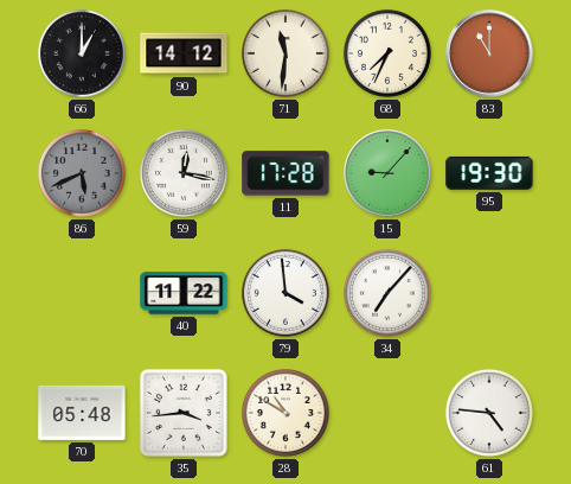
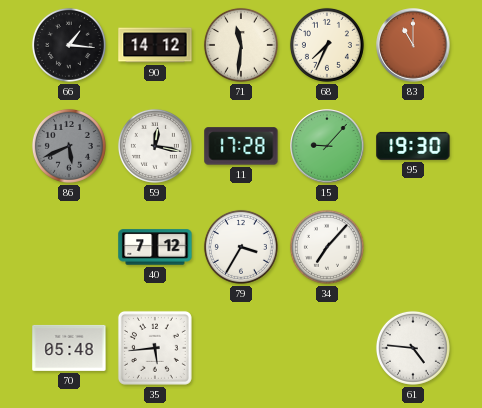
66: 1:00 -> 1:16
40: 11:22 -> 7:12
79: 3:59 -> 3:35
35: 3:44 -> 5:44
28: 10:50 -> none
